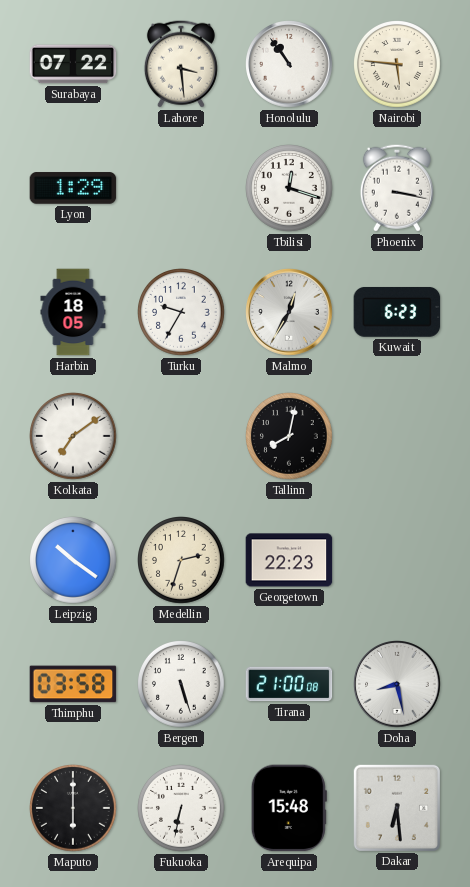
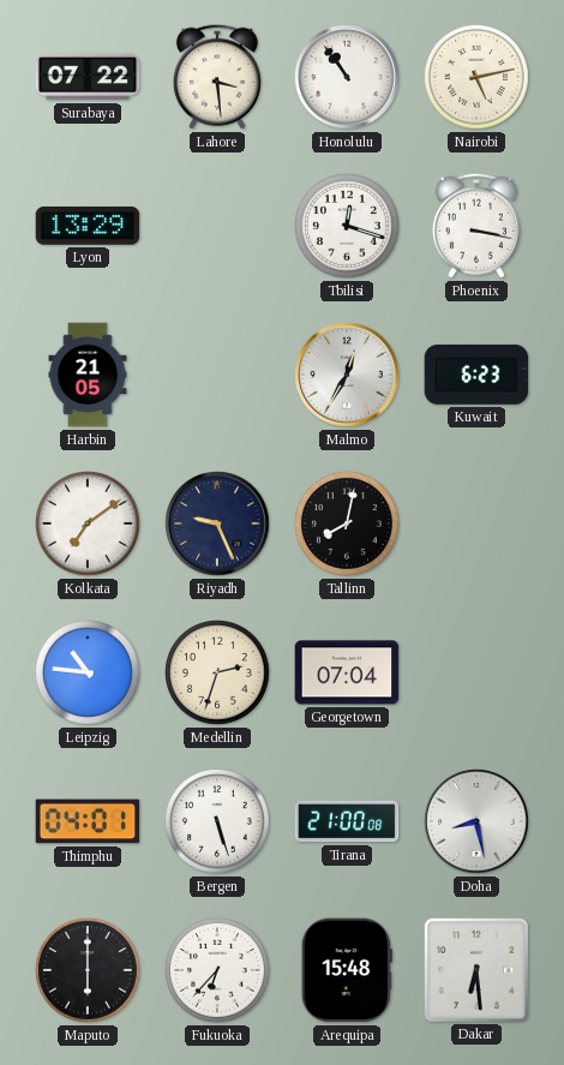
Nairobi: 5:46 -> 5:13
Lyon: 1:29 -> 13:29
Harbin: 18:05 -> 21:05
Turku: 9:35 -> none
Riyadh: none -> 9:26
Leipzig: 10:21 -> 10:46
Georgetown: 22:23 -> 07:04
Thimphu: 03:58 -> 04:01
Fukuoka: 6:32 -> 6:37
